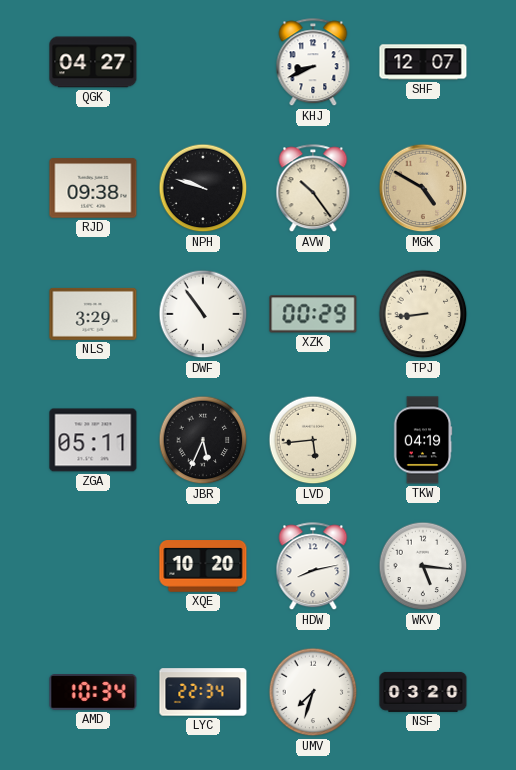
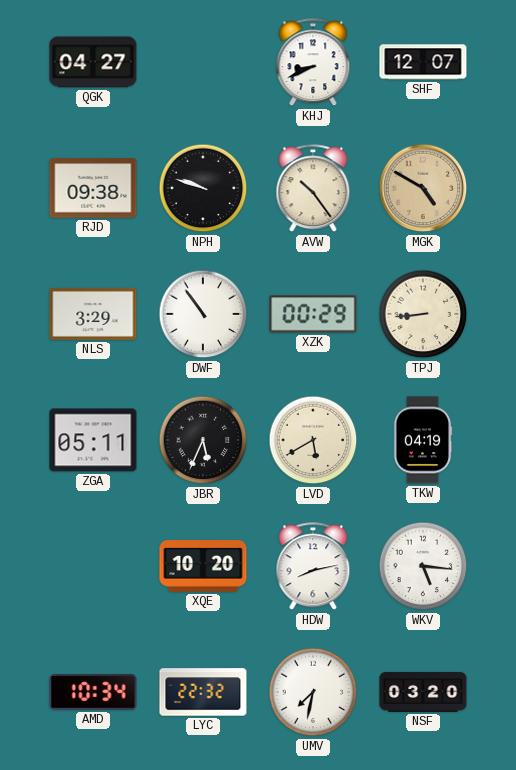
LVD: 5:44 -> 5:40
LYC: 22:34 -> 22:32
UMV: 7:33 -> 7:32
